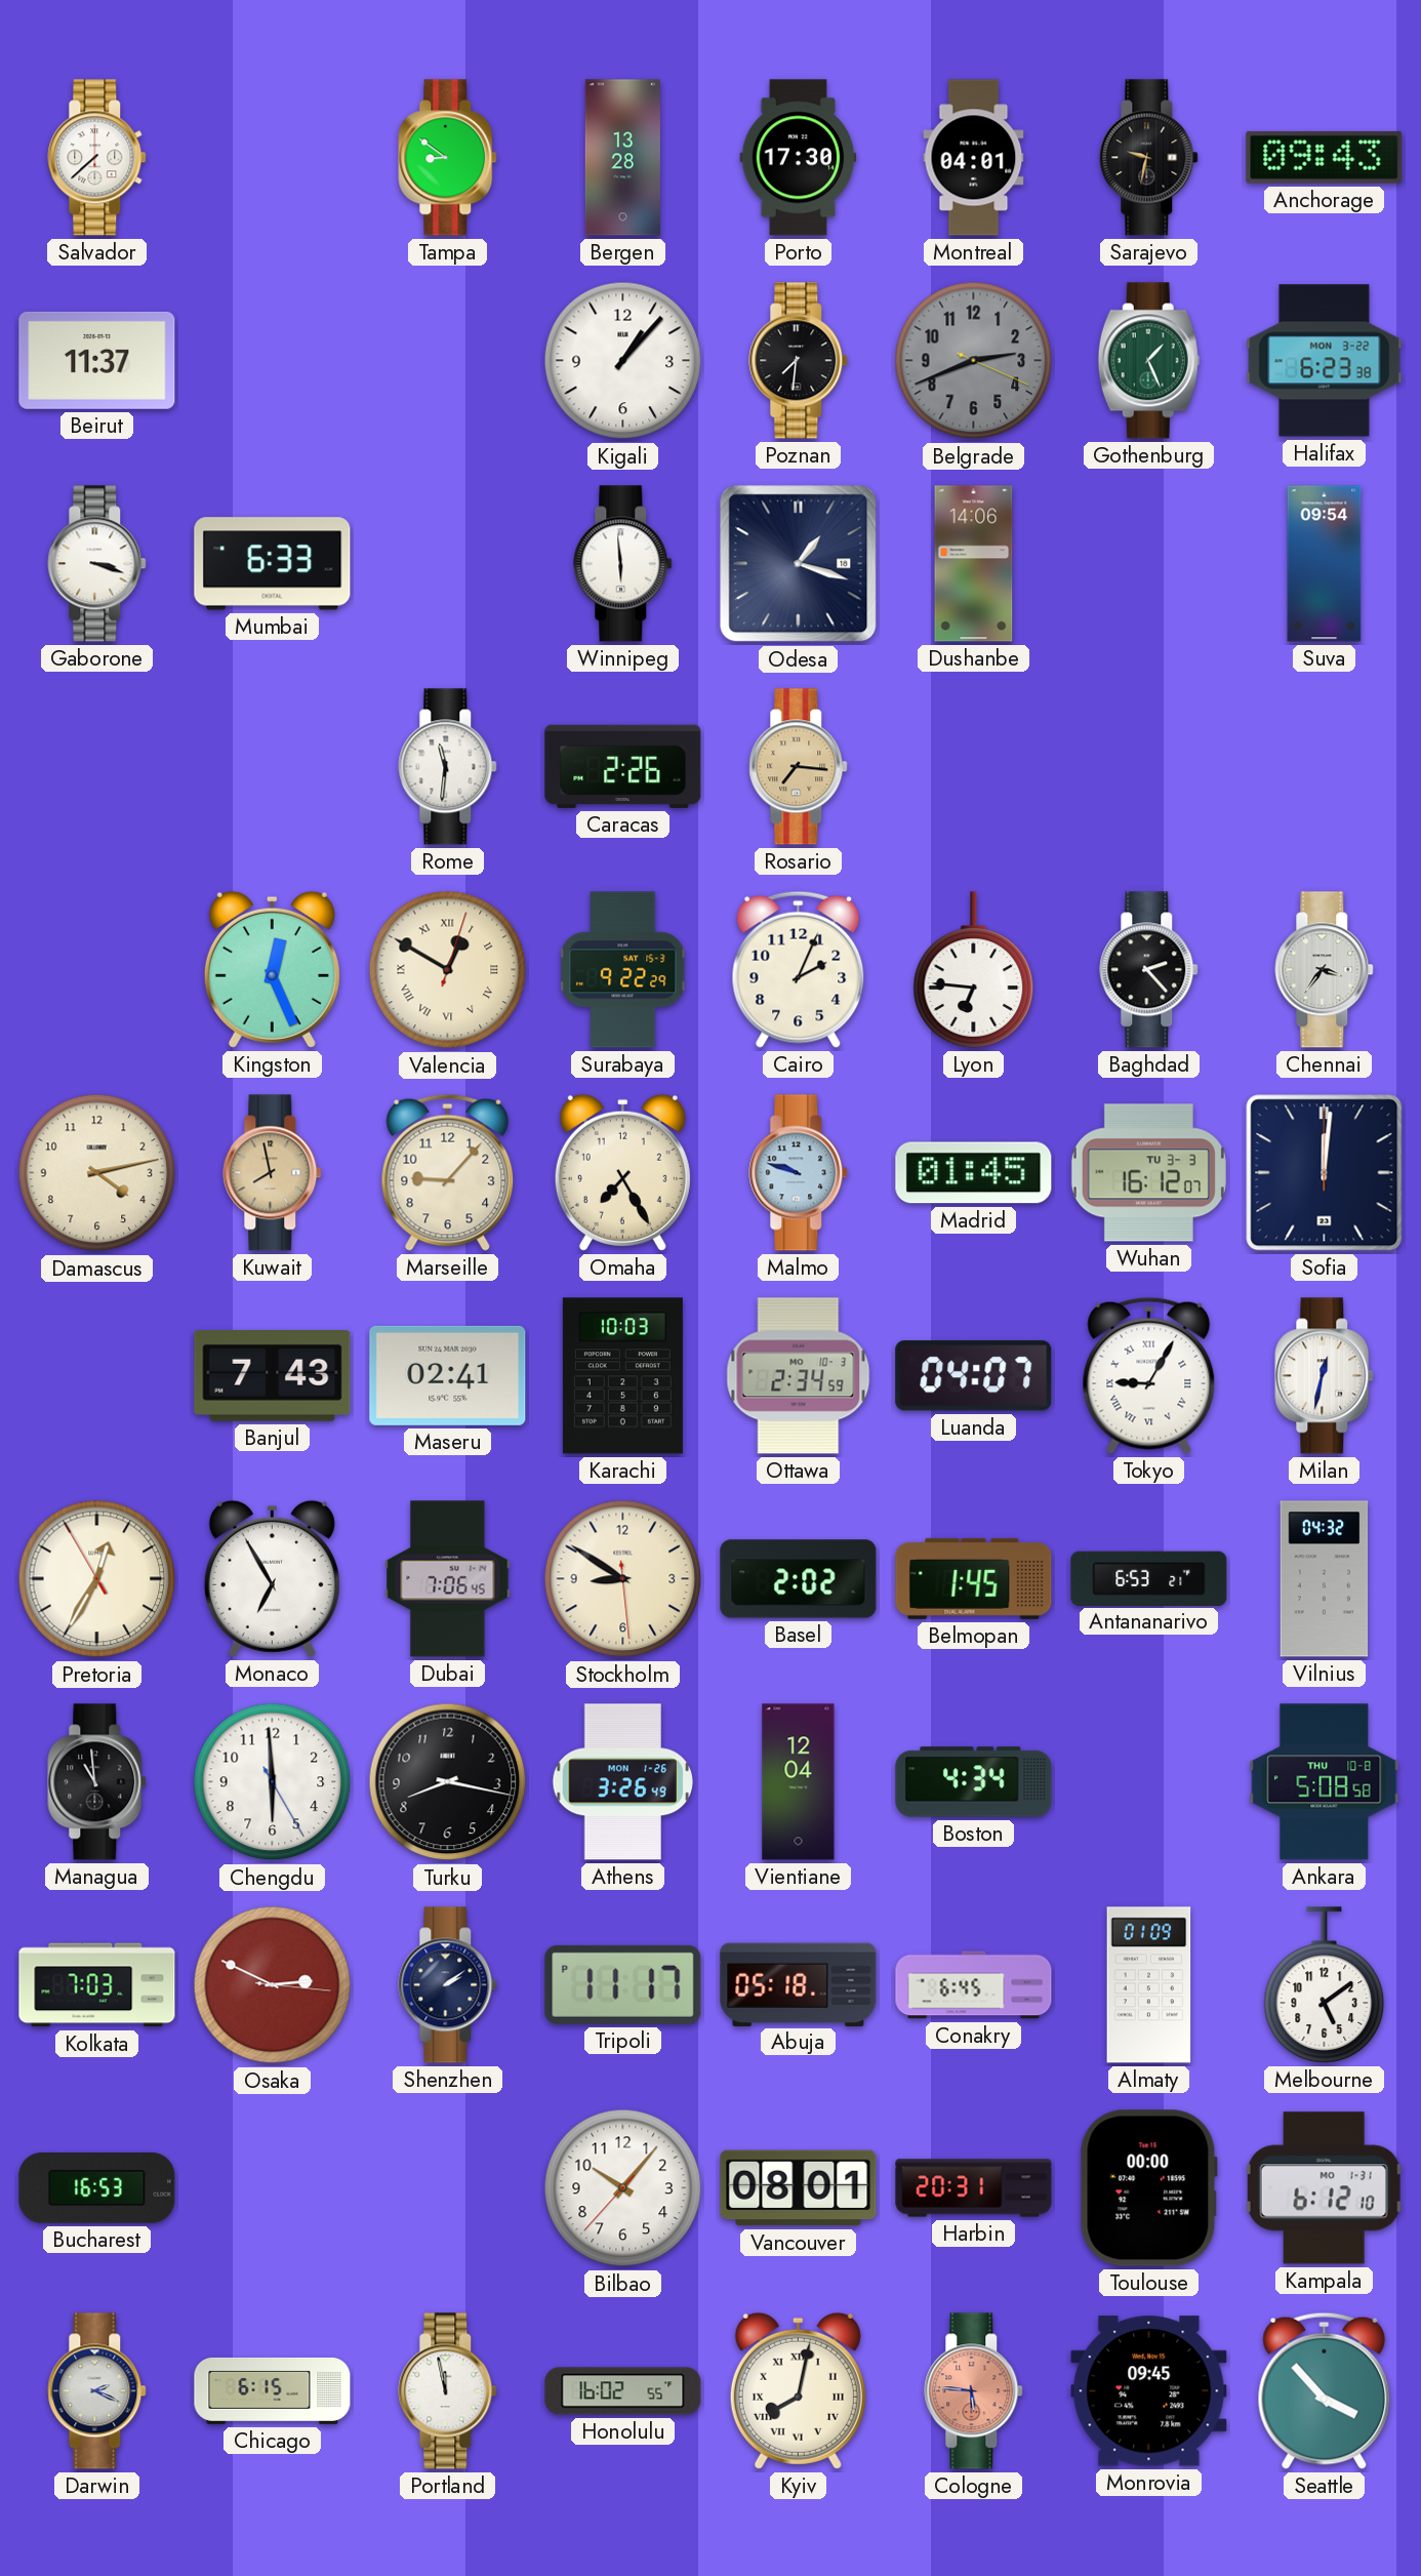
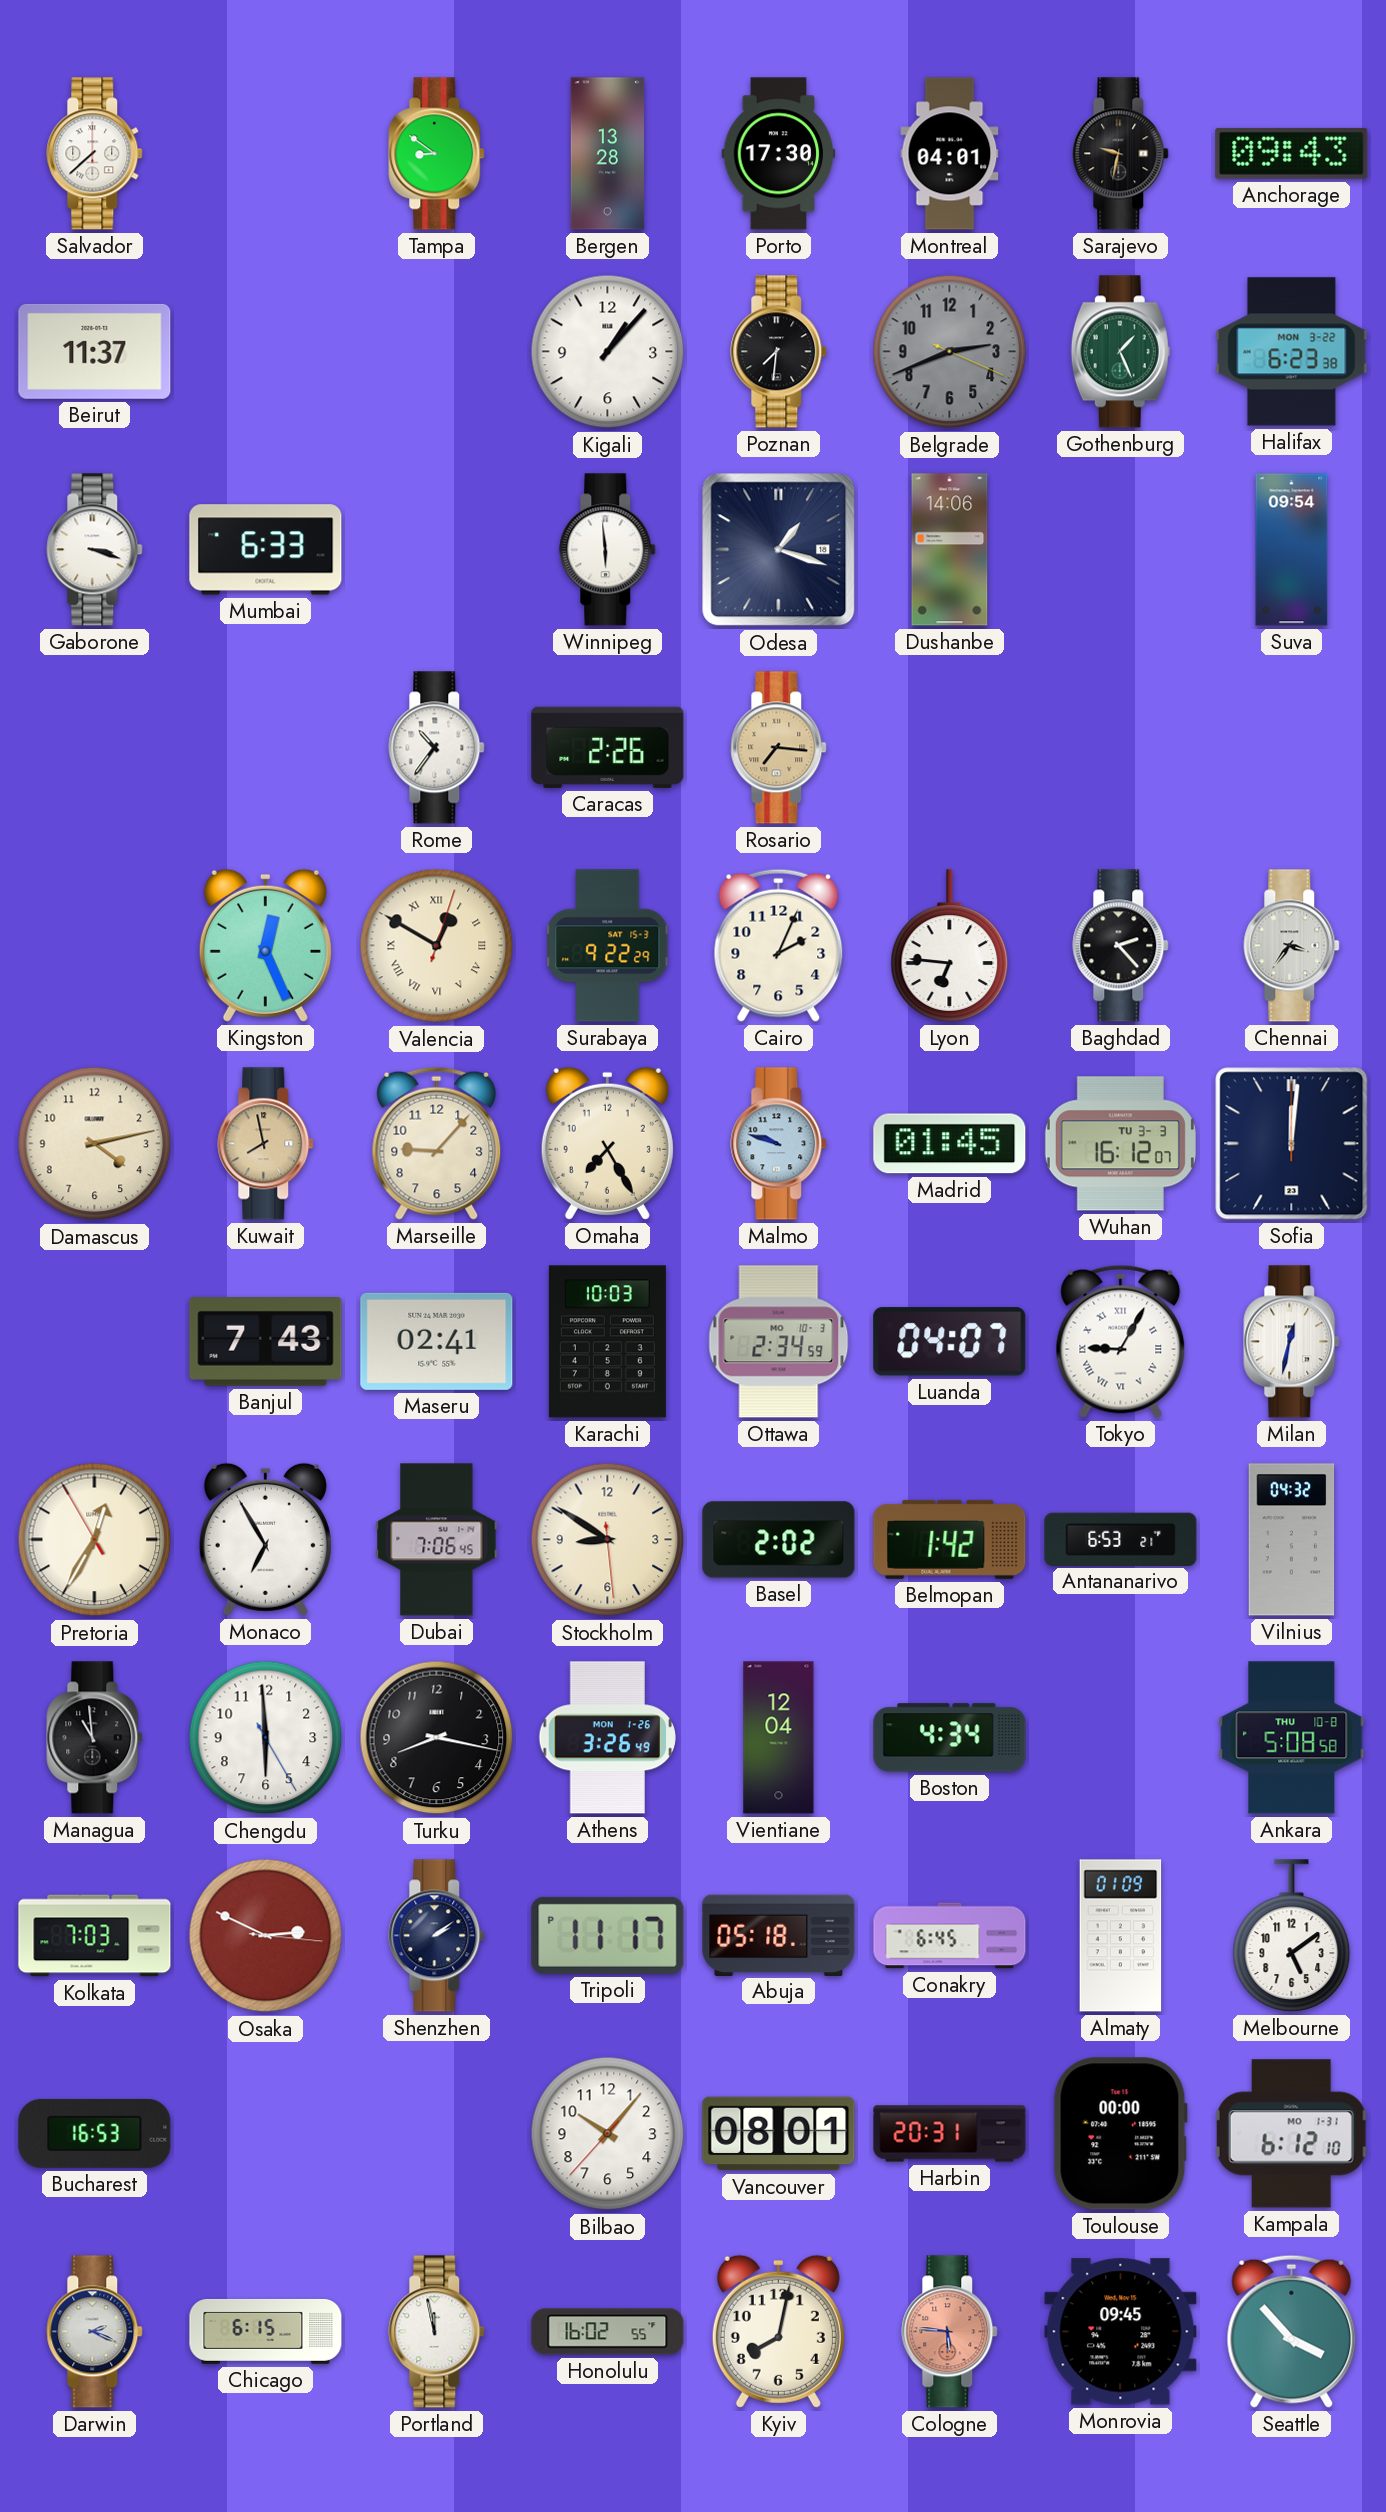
Rome: 11:31 -> 10:36
Belmopan: 1:45 -> 1:42
Kyiv numerals: Roman -> Arabic
